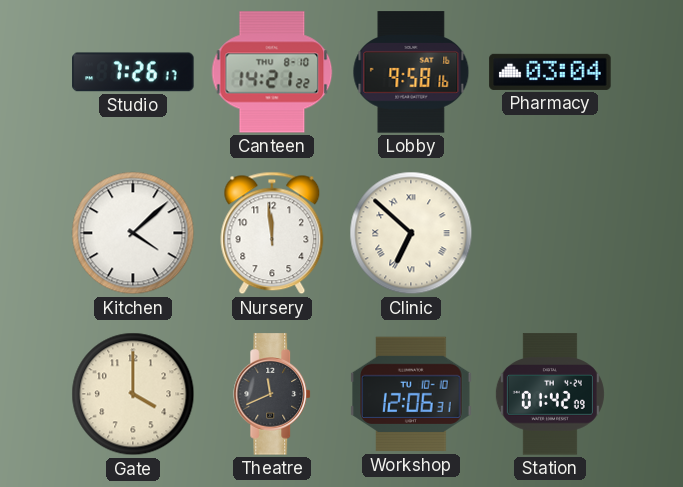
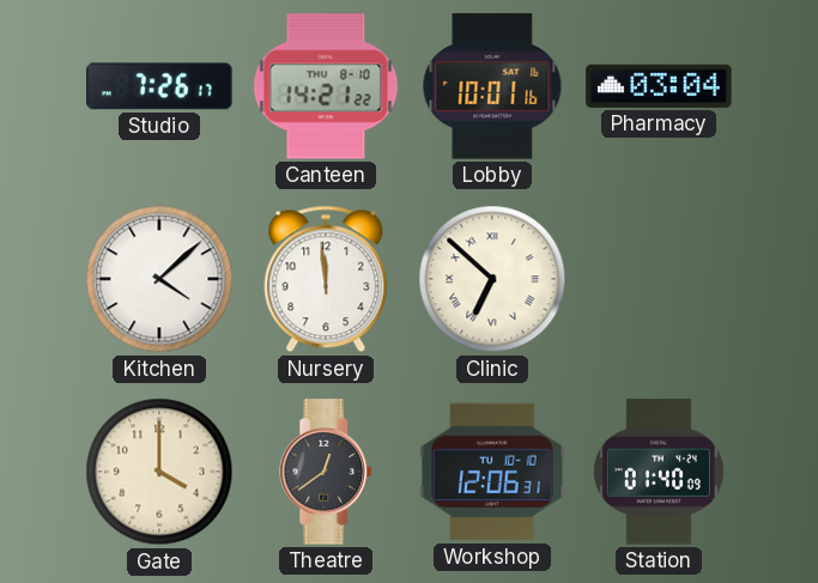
Lobby: 9:58 -> 10:01
Theatre: 11:41 -> 12:39
Station: 01:42 -> 01:40
